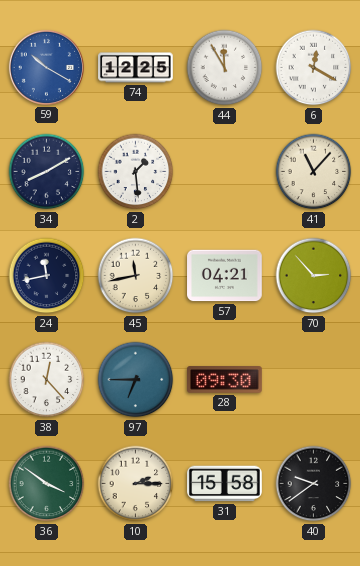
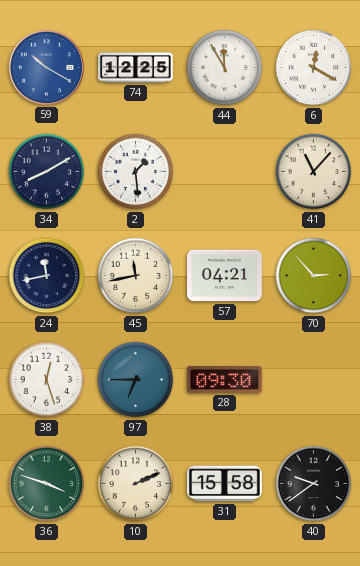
38: 12:23 -> 12:27
36: 3:51 -> 3:48
10: 2:15 -> 2:11
